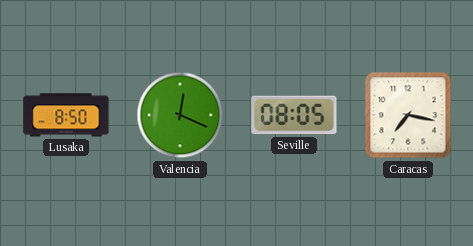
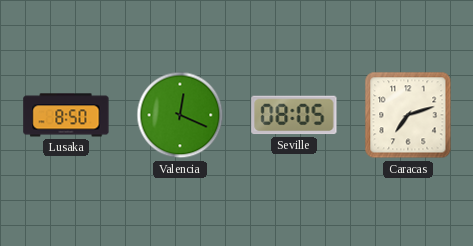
Caracas: 7:17 -> 7:12
